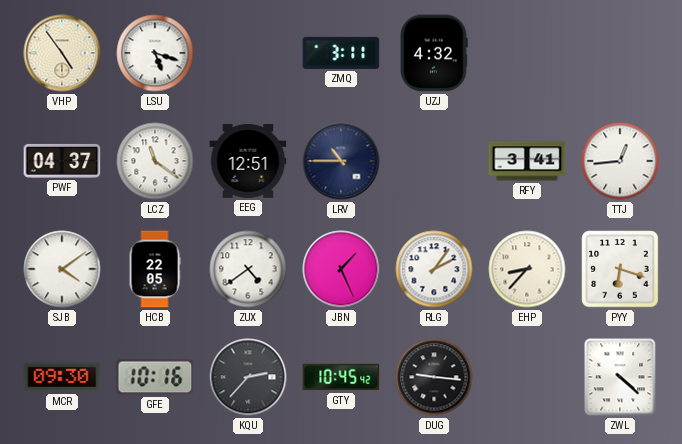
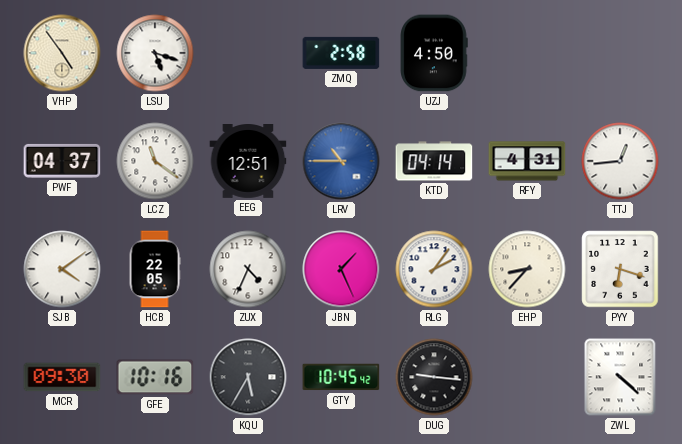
ZMQ: 3:11 -> 2:58
UZJ: 4:32 -> 4:50
LRV dial: navy -> blue
KTD: none -> 04:14
RFY: 3:41 -> 4:31
ZUX: 4:39 -> 4:34
KQU: 2:37 -> 5:35
